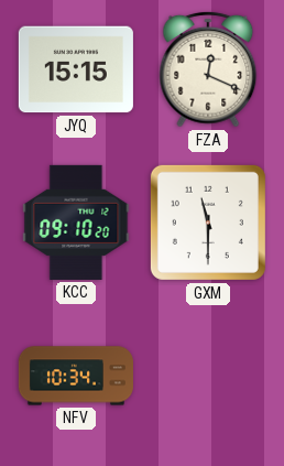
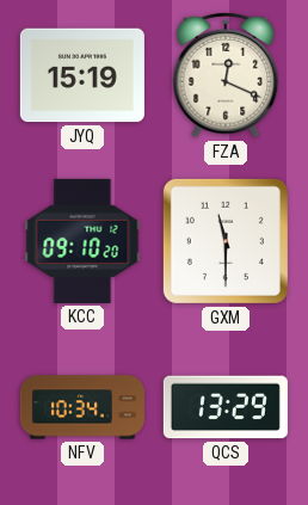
JYQ: 15:15 -> 15:19
QCS: none -> 13:29
